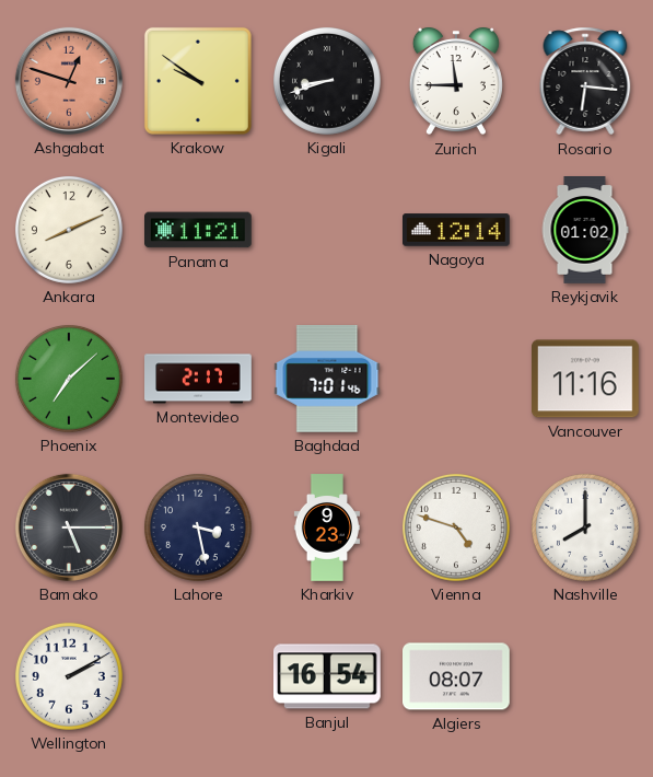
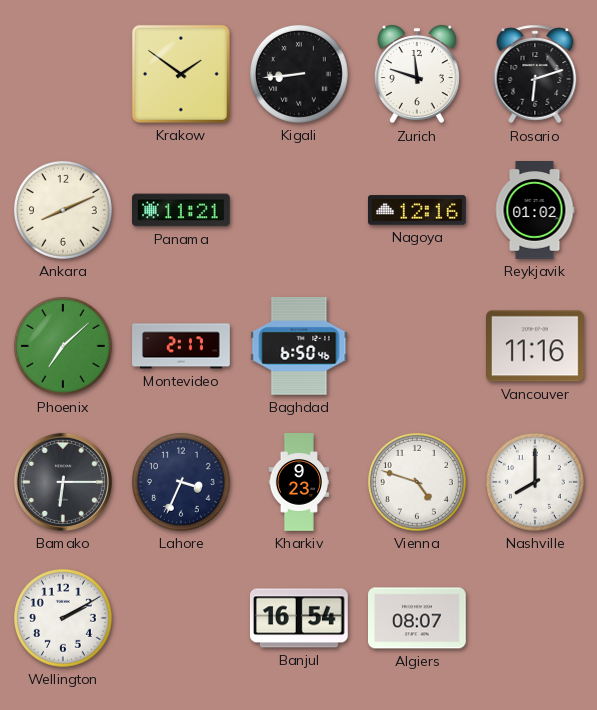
Ashgabat: 12:48 -> none
Krakow: 9:51 -> 1:51
Kigali: 8:42 -> 8:44
Zurich: 11:45 -> 11:48
Rosario: 6:16 -> 6:12
Nagoya: 12:14 -> 12:16
Baghdad: 7:01 -> 6:50
Bamako: 5:15 -> 6:15
Lahore: 3:28 -> 3:34
